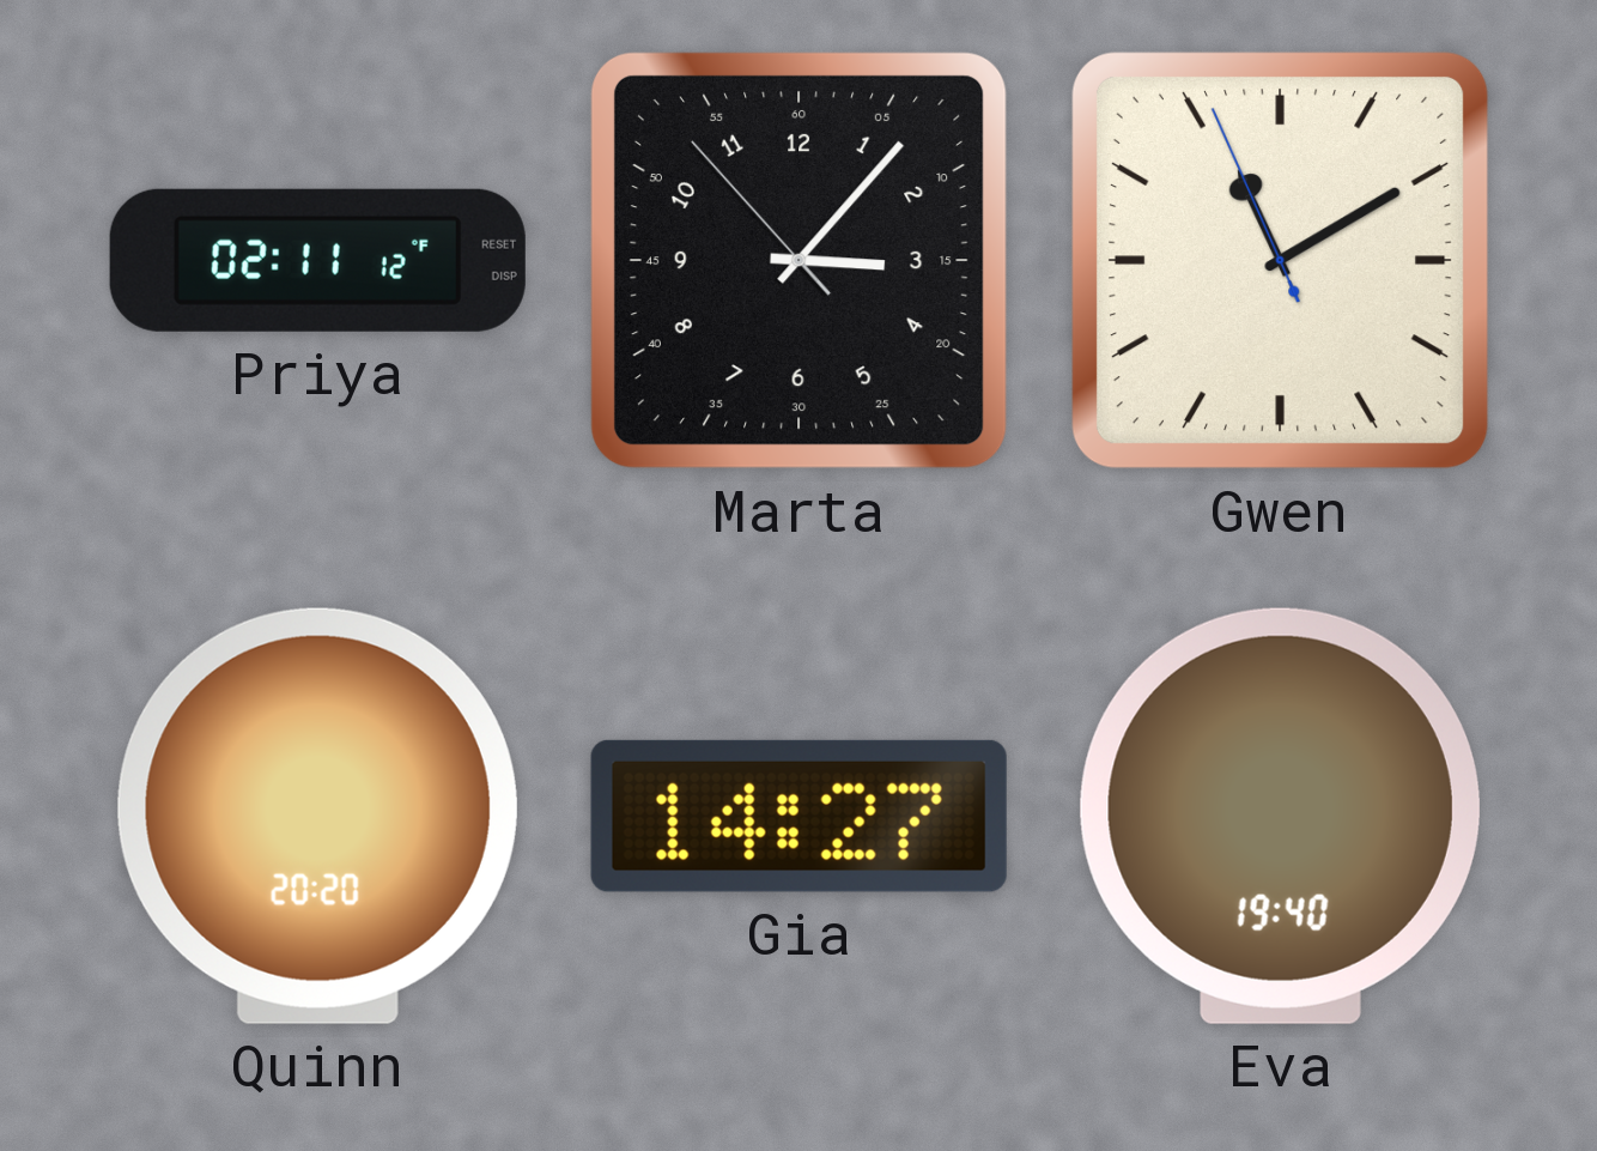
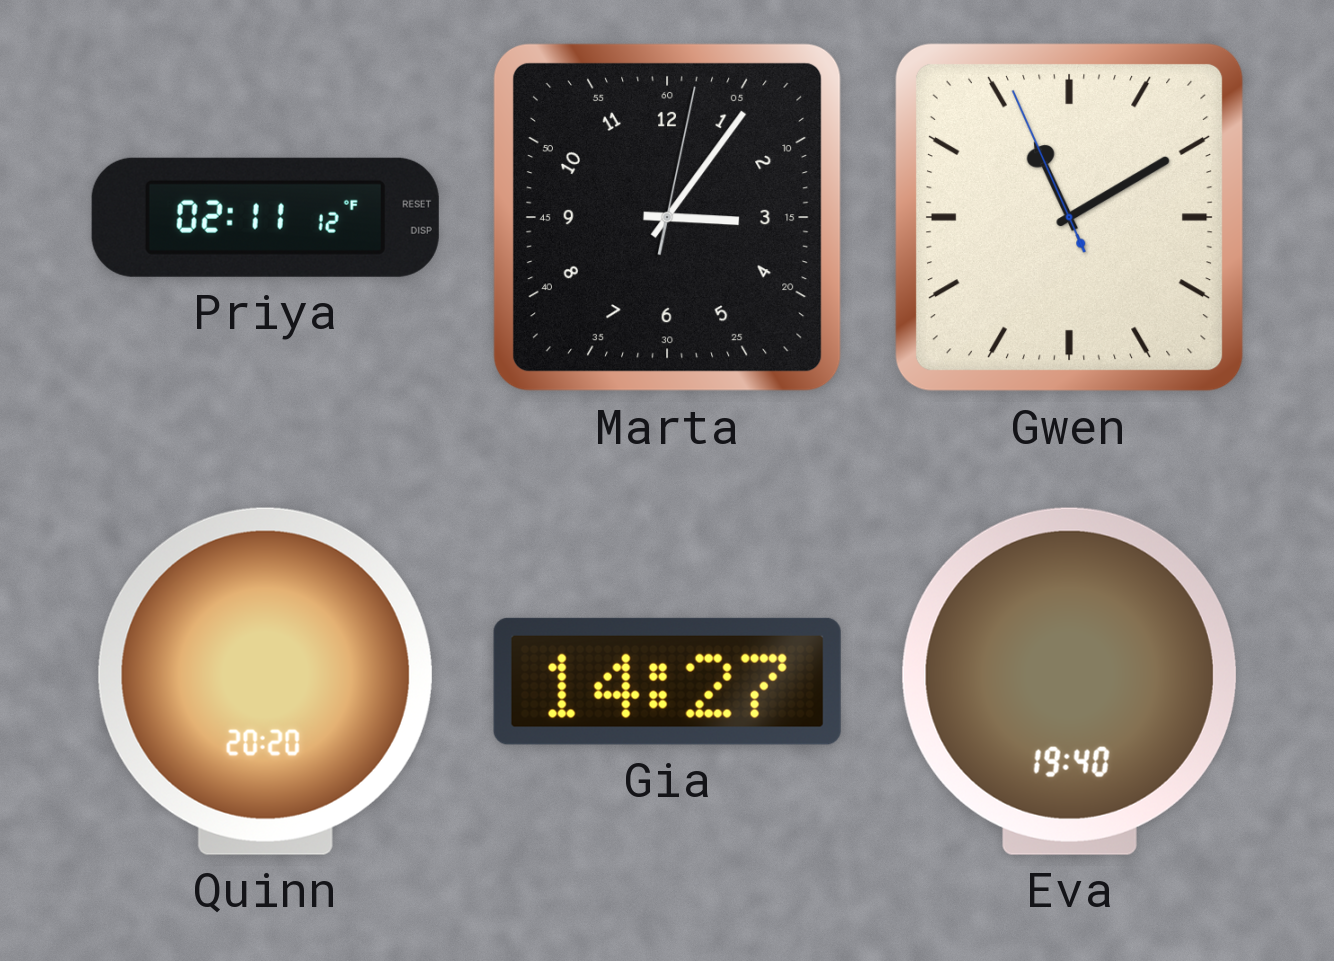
Marta: 3:06:53 -> 3:06:02
